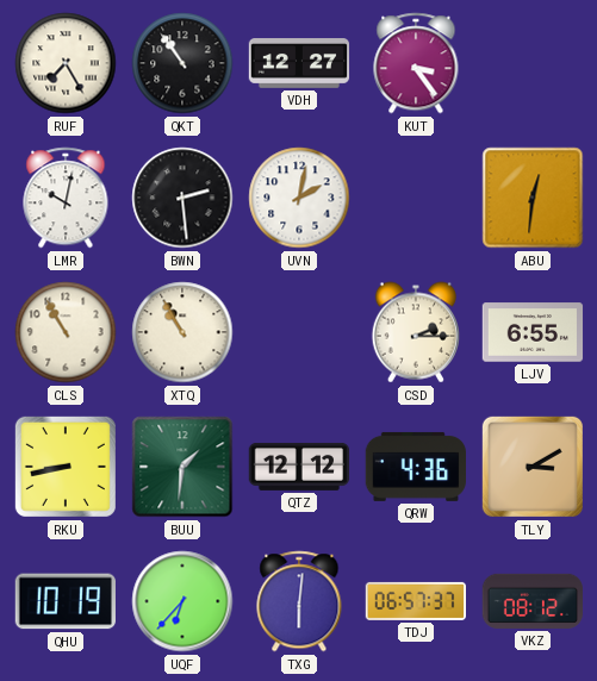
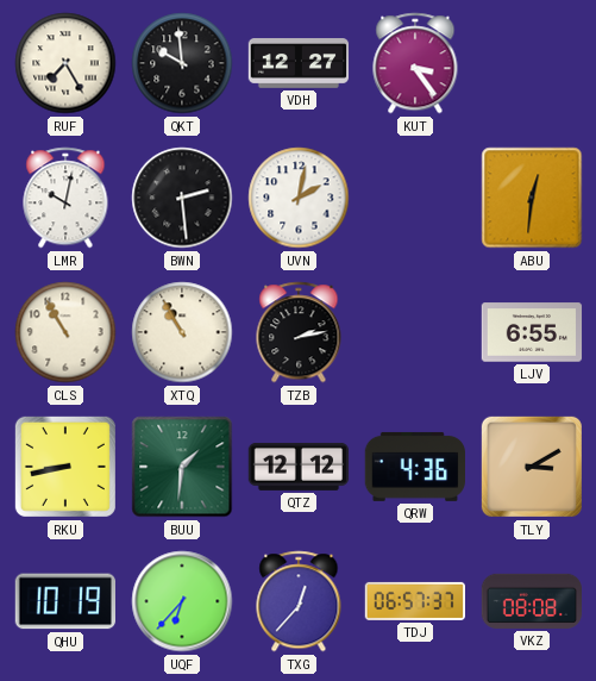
QKT: 10:54 -> 9:59
TZB: none -> 2:13
CSD: 2:15 -> none
TXG: 6:01 -> 12:37
VKZ: 08:12 -> 08:08
